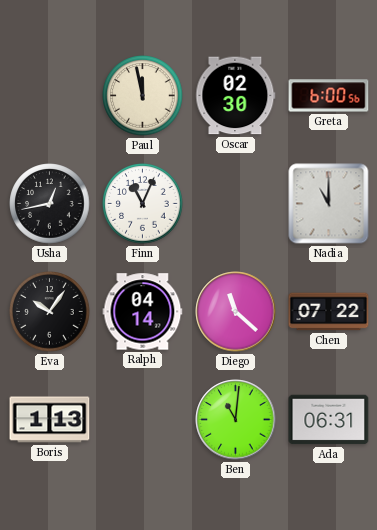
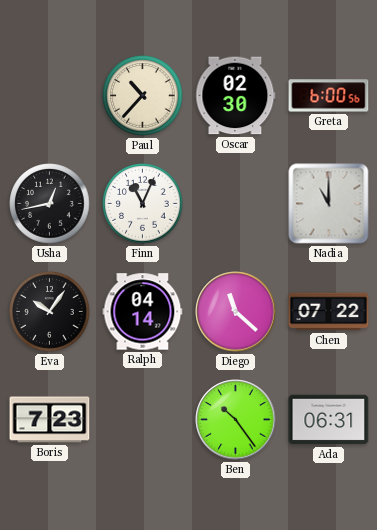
Paul: 11:58 -> 10:37
Boris: 1:13 -> 7:23
Ben: 11:01 -> 10:24
